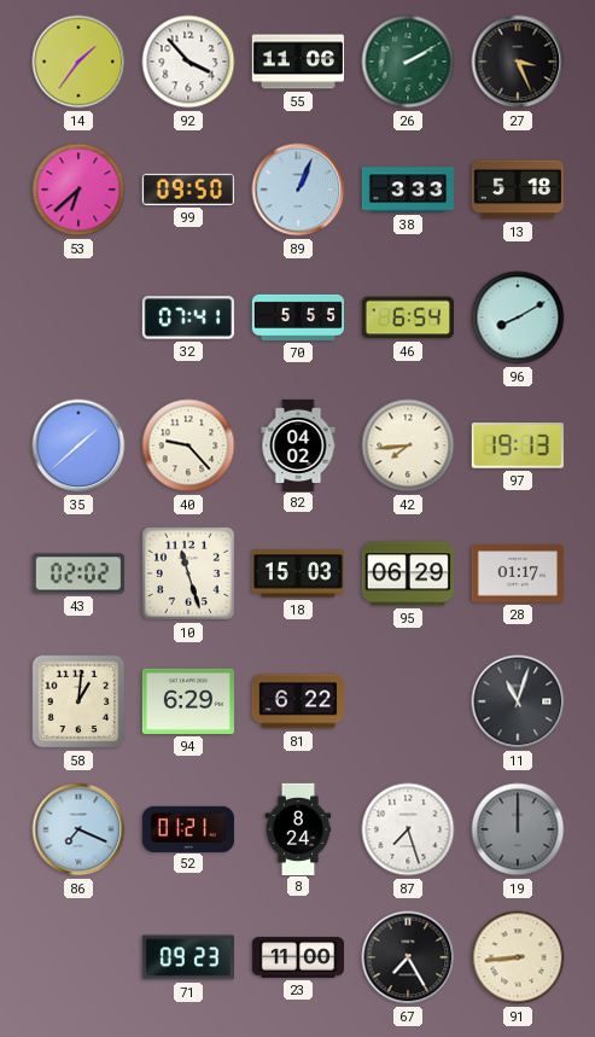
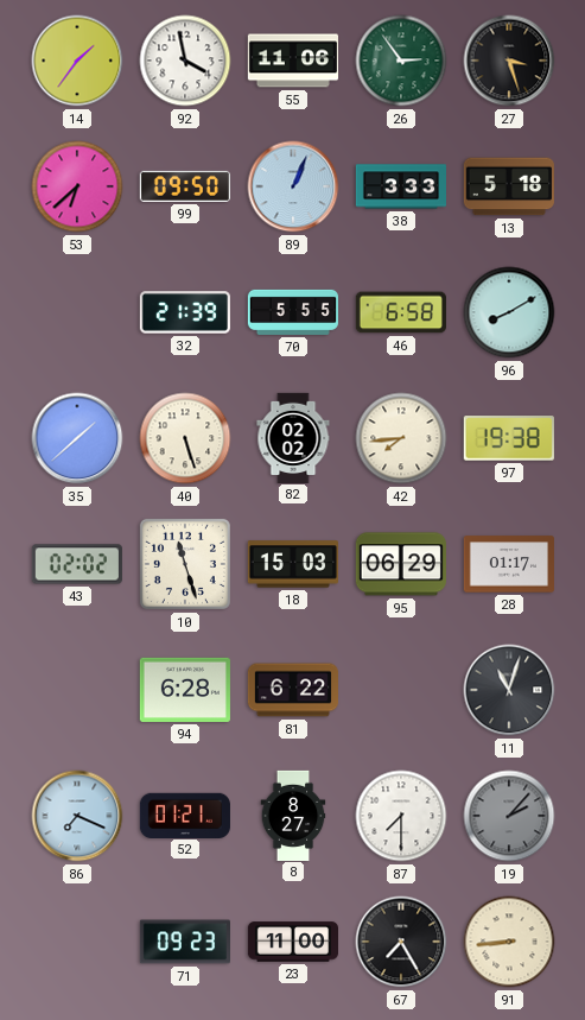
92: 3:53 -> 3:58
26: 2:10 -> 2:54
27: 3:26 -> 3:27
32: 07:41 -> 21:39
46: 6:54 -> 6:58
40: 9:23 -> 5:27
82: 04:02 -> 02:02
97: 19:13 -> 19:38
58: 1:01 -> none
94: 6:29 -> 6:28
8: 8:24 -> 8:27
87: 7:27 -> 7:30
19: 12:00 -> 2:07
